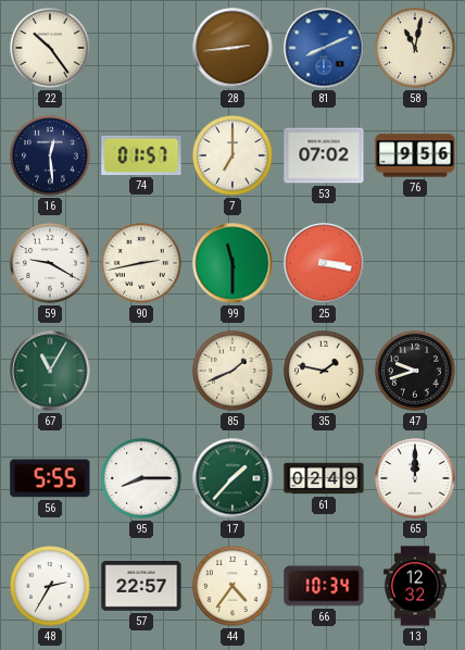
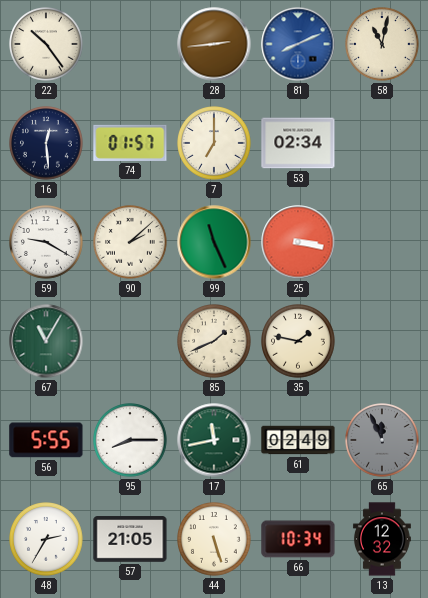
53: 07:02 -> 02:34
76: 9:56 -> none
90: 2:43 -> 2:08
99: 11:30 -> 11:26
47: 9:42 -> none
17: 1:37 -> 11:43
65: 12:00 -> 11:56
65 dial: white -> grey
57: 22:57 -> 21:05
44: 4:36 -> 5:27
